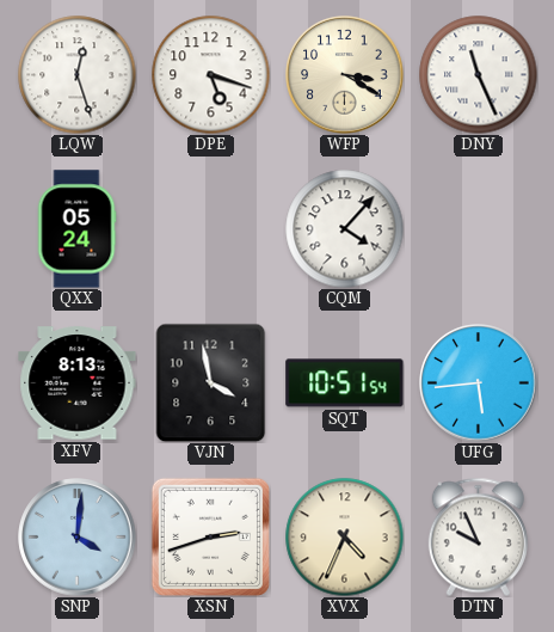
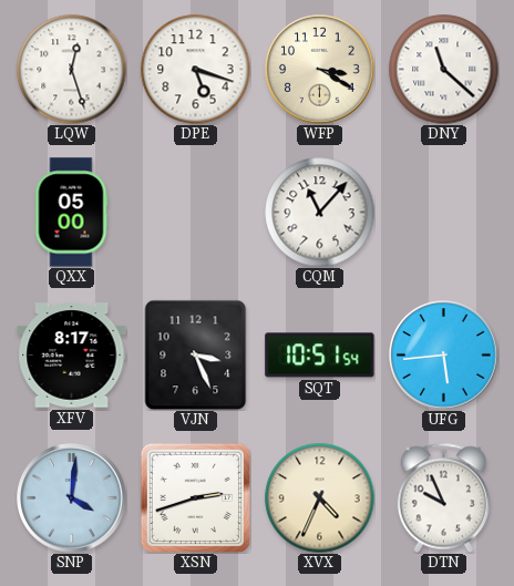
DNY: 11:26 -> 11:22
QXX: 05:24 -> 05:00
CQM: 4:07 -> 11:07
XFV: 8:13 -> 8:17
VJN: 3:58 -> 3:26
